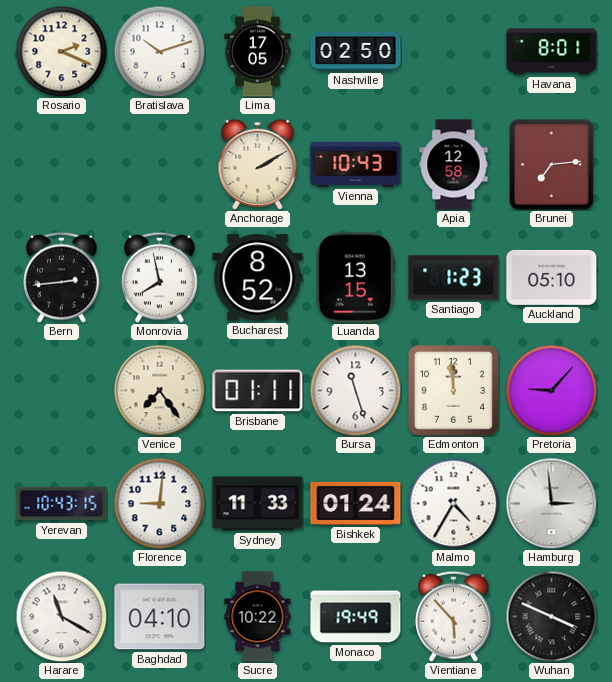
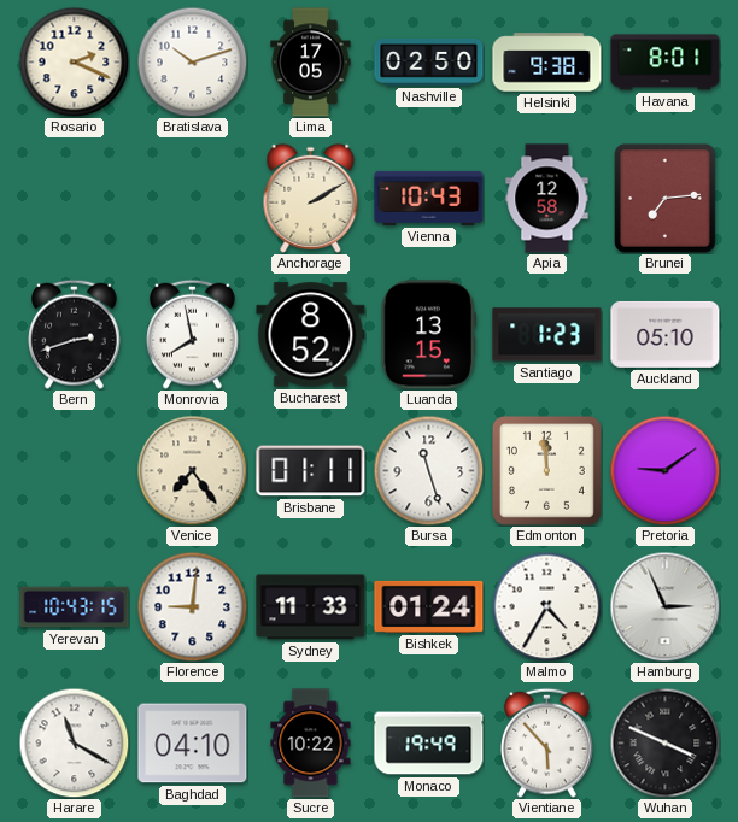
Helsinki: none -> 9:38
Bern: 2:44 -> 2:42
Pretoria: 9:07 -> 9:09
Hamburg: 2:59 -> 2:56
